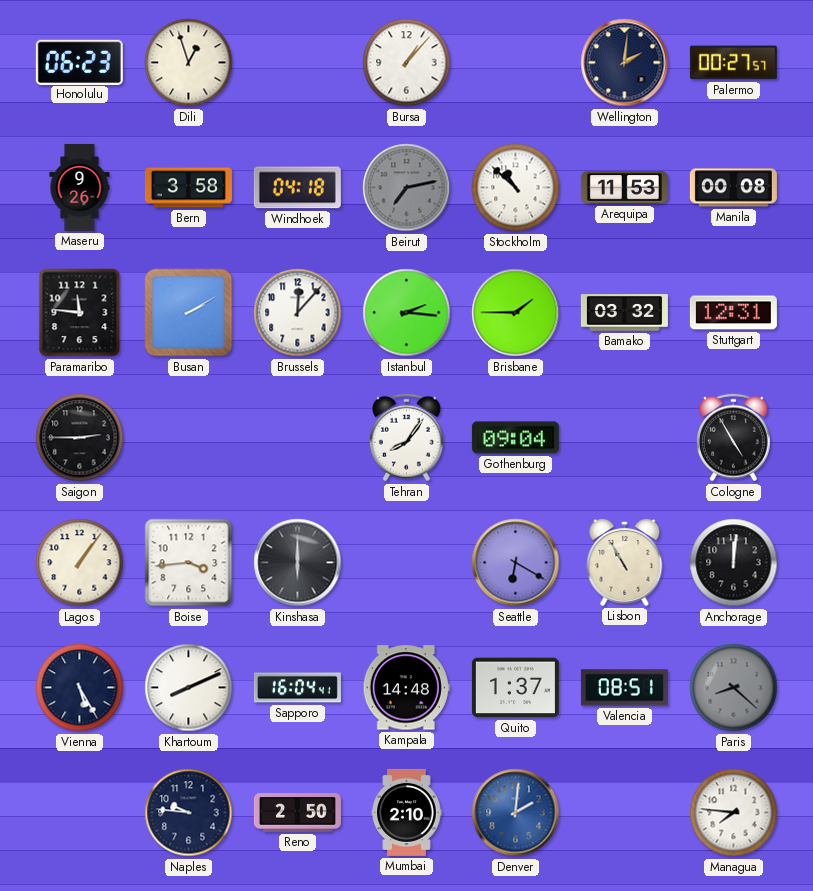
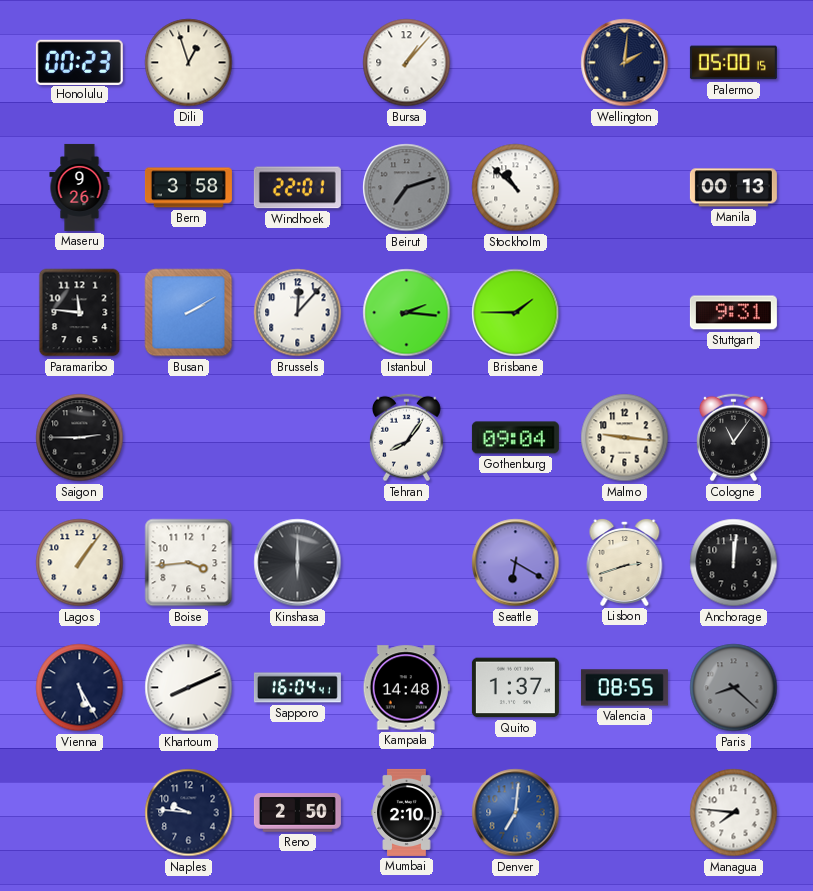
Honolulu: 06:23 -> 00:23
Palermo: 00:27 -> 05:00
Windhoek: 04:18 -> 22:01
Beirut: 7:13 -> 7:12
Arequipa: 11:53 -> none
Manila: 00:08 -> 00:13
Bamako: 03:32 -> none
Stuttgart: 12:31 -> 9:31
Malmo: none -> 9:16
Cologne: 4:55 -> 11:06
Lisbon: 10:55 -> 2:42
Valencia: 08:51 -> 08:55
Denver: 2:01 -> 7:01
